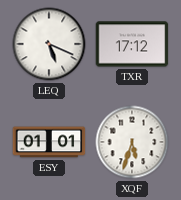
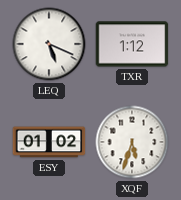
TXR: 17:12 -> 1:12
ESY: 01:01 -> 01:02
